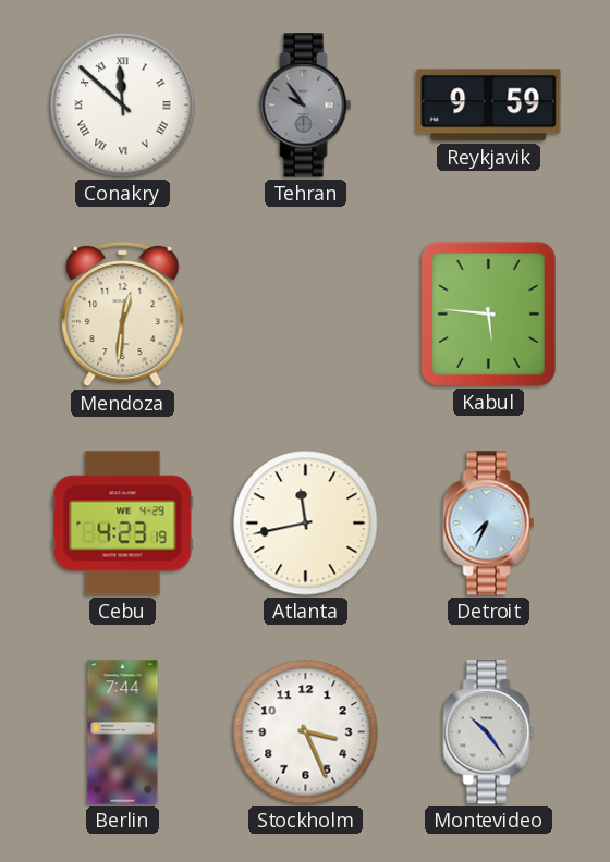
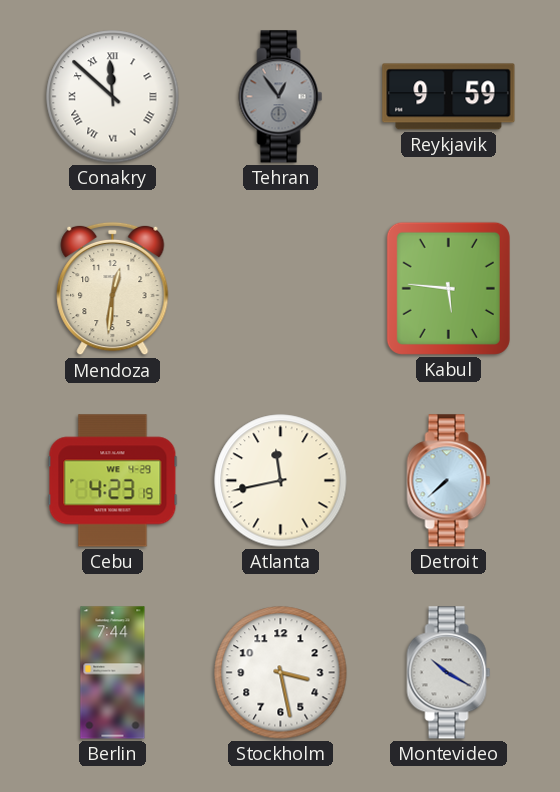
Tehran: 9:54 -> 12:54
Detroit: 7:34 -> 7:38
Stockholm: 3:26 -> 3:28
Montevideo: 10:24 -> 10:20
